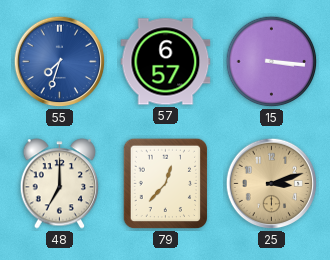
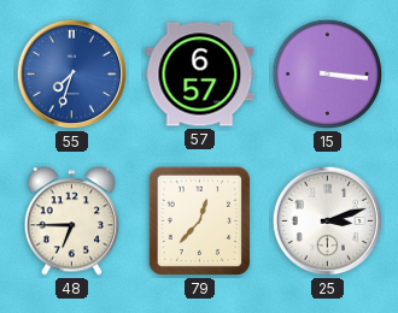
48: 7:00 -> 6:45
25 dial: champagne -> white
